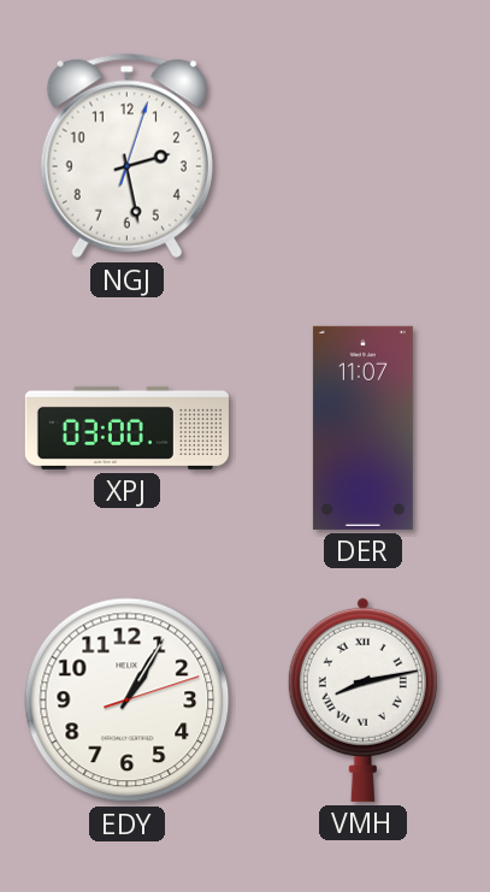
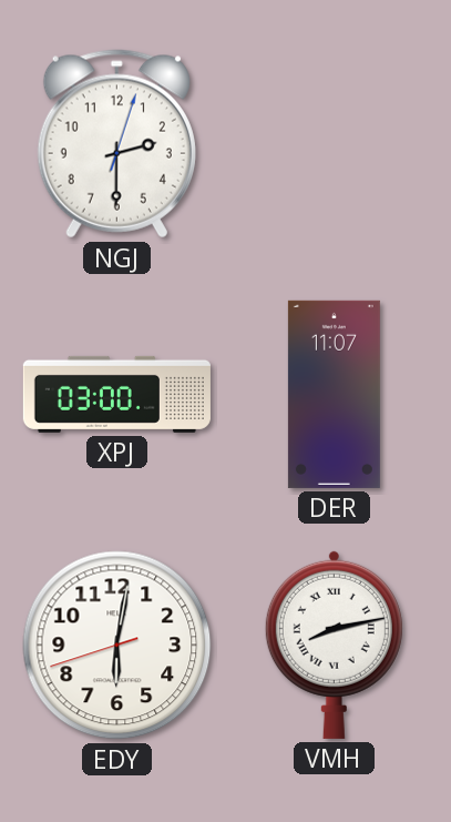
NGJ: 2:28 -> 2:30
EDY: 1:05 -> 6:01
